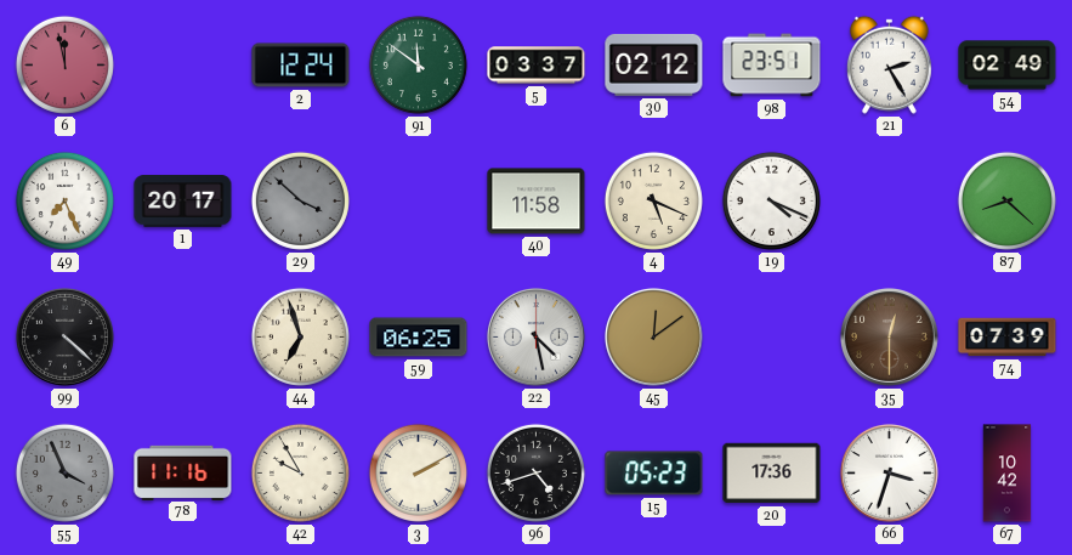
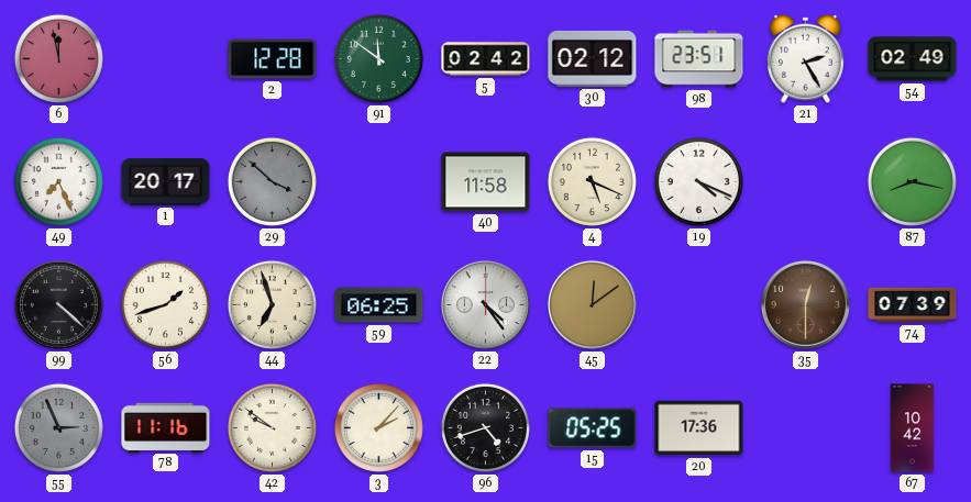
2: 12:24 -> 12:28
5: 03:37 -> 02:42
87: 8:22 -> 8:17
56: none -> 1:42
22: 4:28 -> 4:24
55: 3:56 -> 2:56
42: 9:55 -> 9:51
3: 2:10 -> 2:07
15: 05:23 -> 05:25
66: 3:33 -> none
